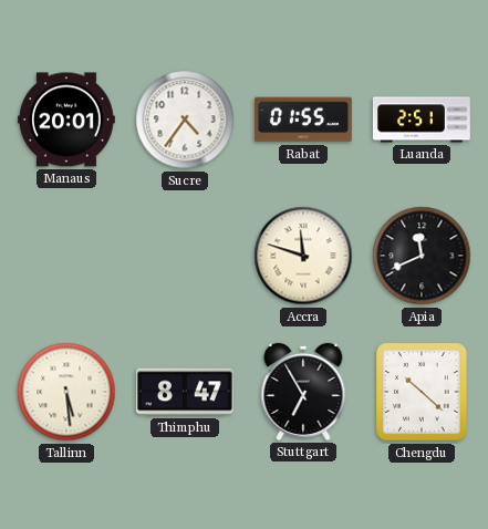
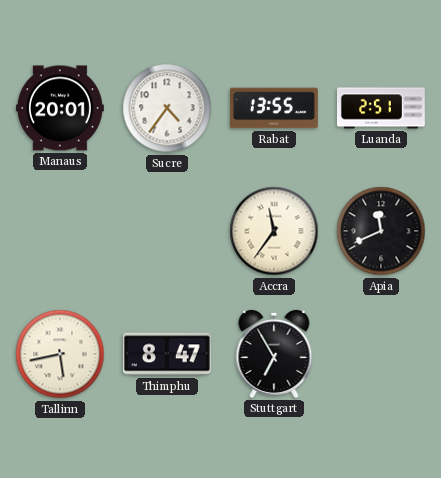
Rabat: 01:55 -> 13:55
Accra: 11:48 -> 11:36
Tallinn: 5:29 -> 5:43
Chengdu: 10:22 -> none
